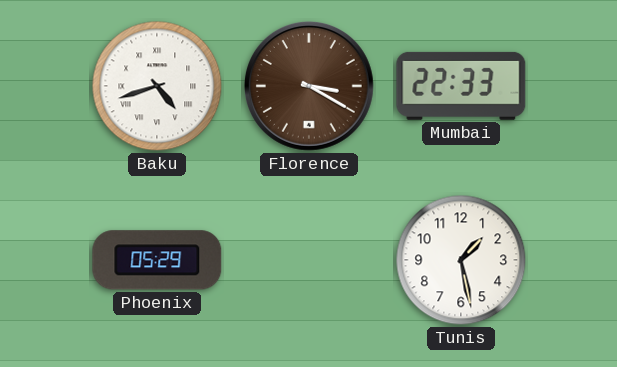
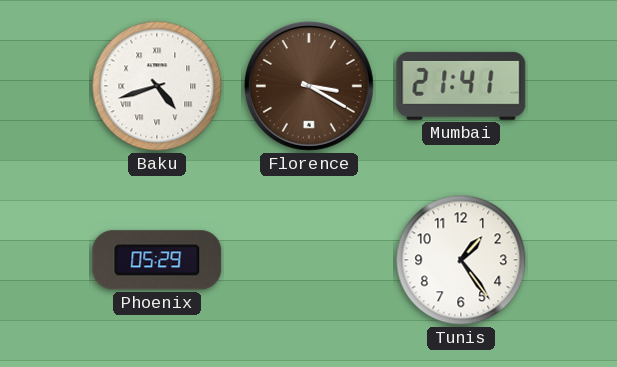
Mumbai: 22:33 -> 21:41
Tunis: 1:28 -> 1:24
